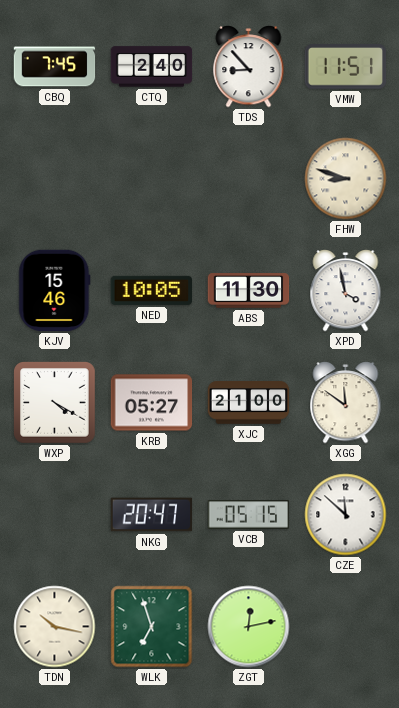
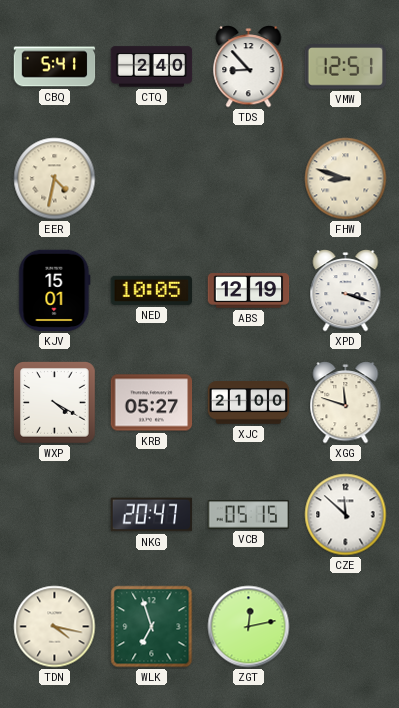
CBQ: 7:45 -> 5:41
VMW: 11:51 -> 12:51
EER: none -> 4:32
KJV: 15:46 -> 15:01
ABS: 11:30 -> 12:19
XPD: 3:58 -> 3:18
XGG: 11:51 -> 11:48
TDN: 10:17 -> 4:17
